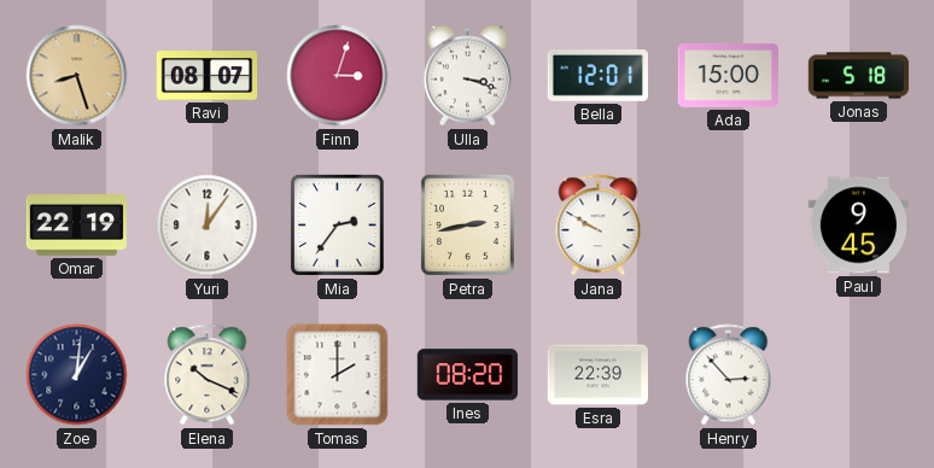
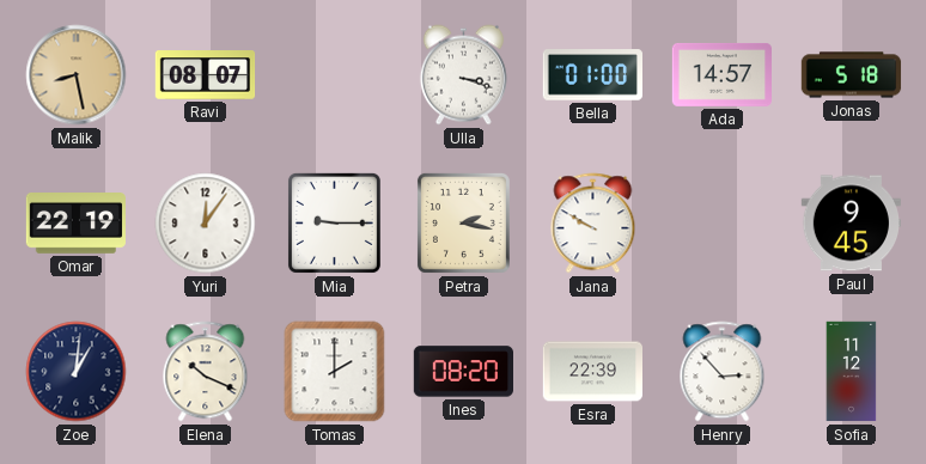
Malik: 8:27 -> 8:28
Finn: 3:03 -> none
Bella: 12:01 -> 01:00
Ada: 15:00 -> 14:57
Mia: 2:36 -> 9:15
Petra: 2:43 -> 2:17
Sofia: none -> 11:12
